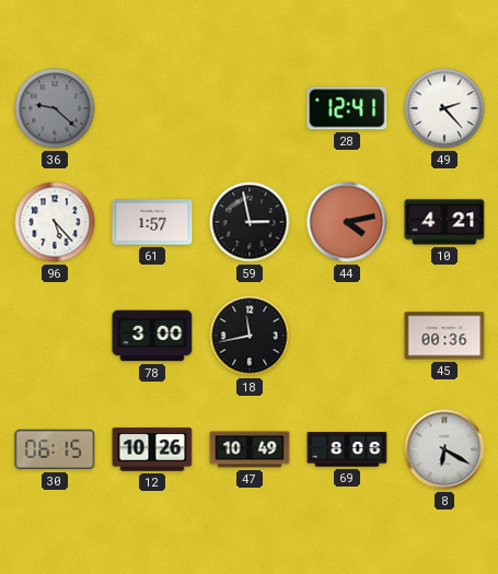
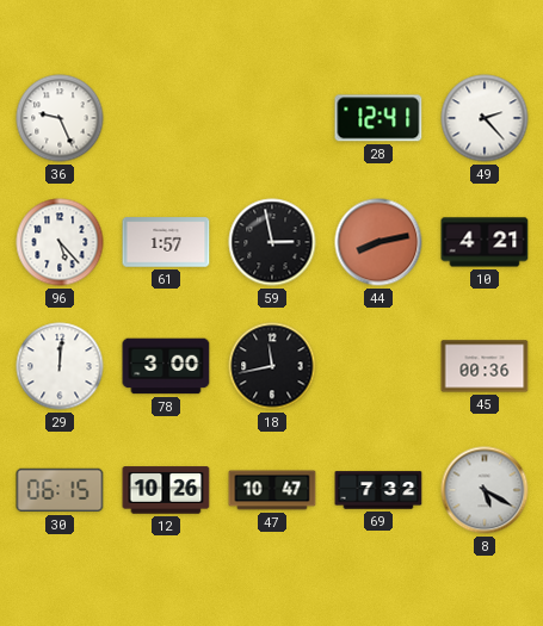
36: 9:22 -> 9:26
36 dial: grey -> white
44: 4:13 -> 8:13
29: none -> 12:01
47: 10:49 -> 10:47
69: 8:06 -> 7:32
8: 6:20 -> 5:20
